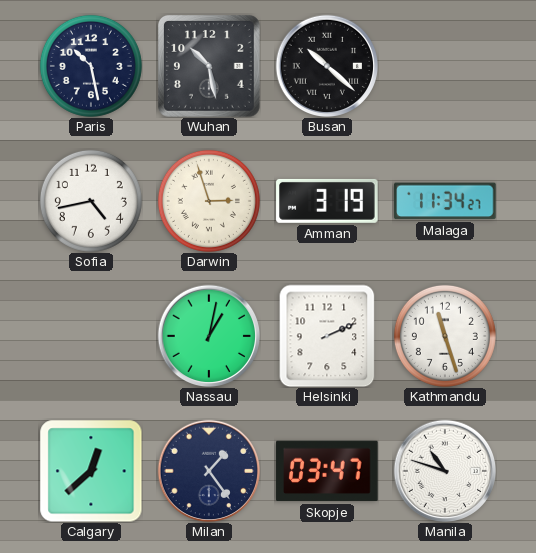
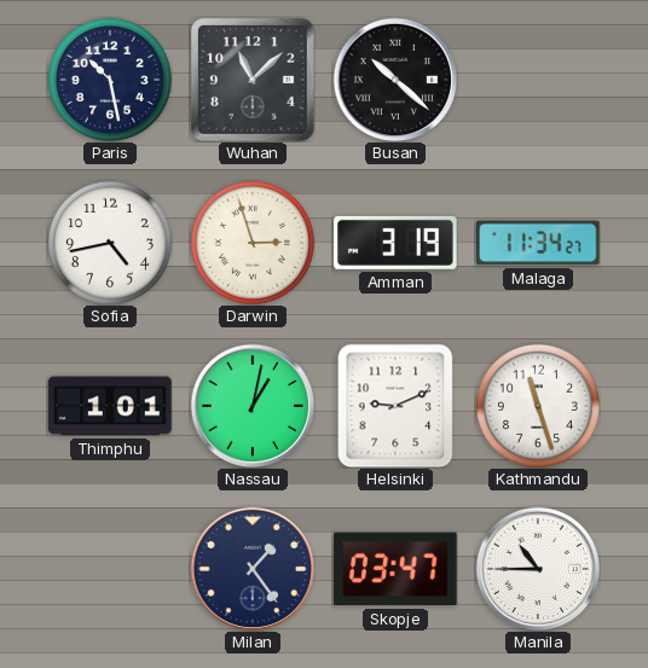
Wuhan: 10:28 -> 11:08
Thimphu: none -> 1:01
Helsinki: 2:11 -> 9:11
Calgary: 12:38 -> none
Manila: 10:48 -> 10:45
